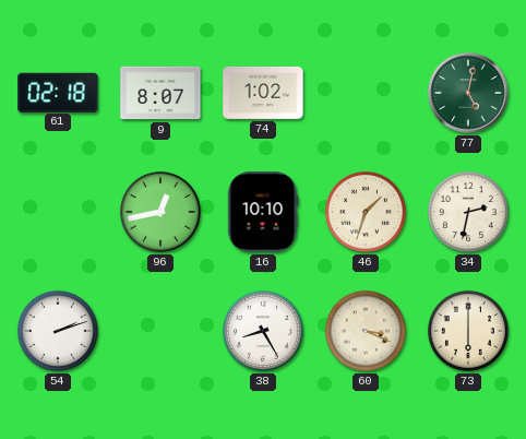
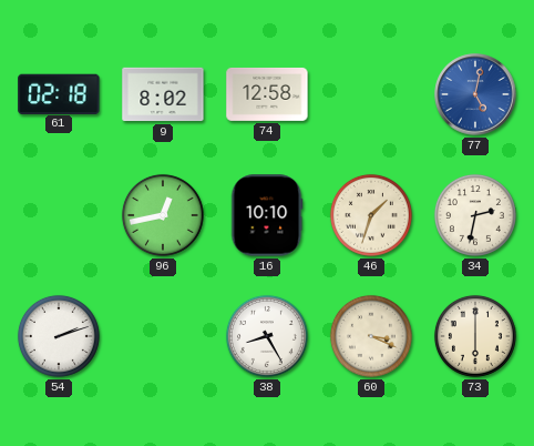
9: 8:07 -> 8:02
74: 1:02 -> 12:58
77 dial: green -> blue
